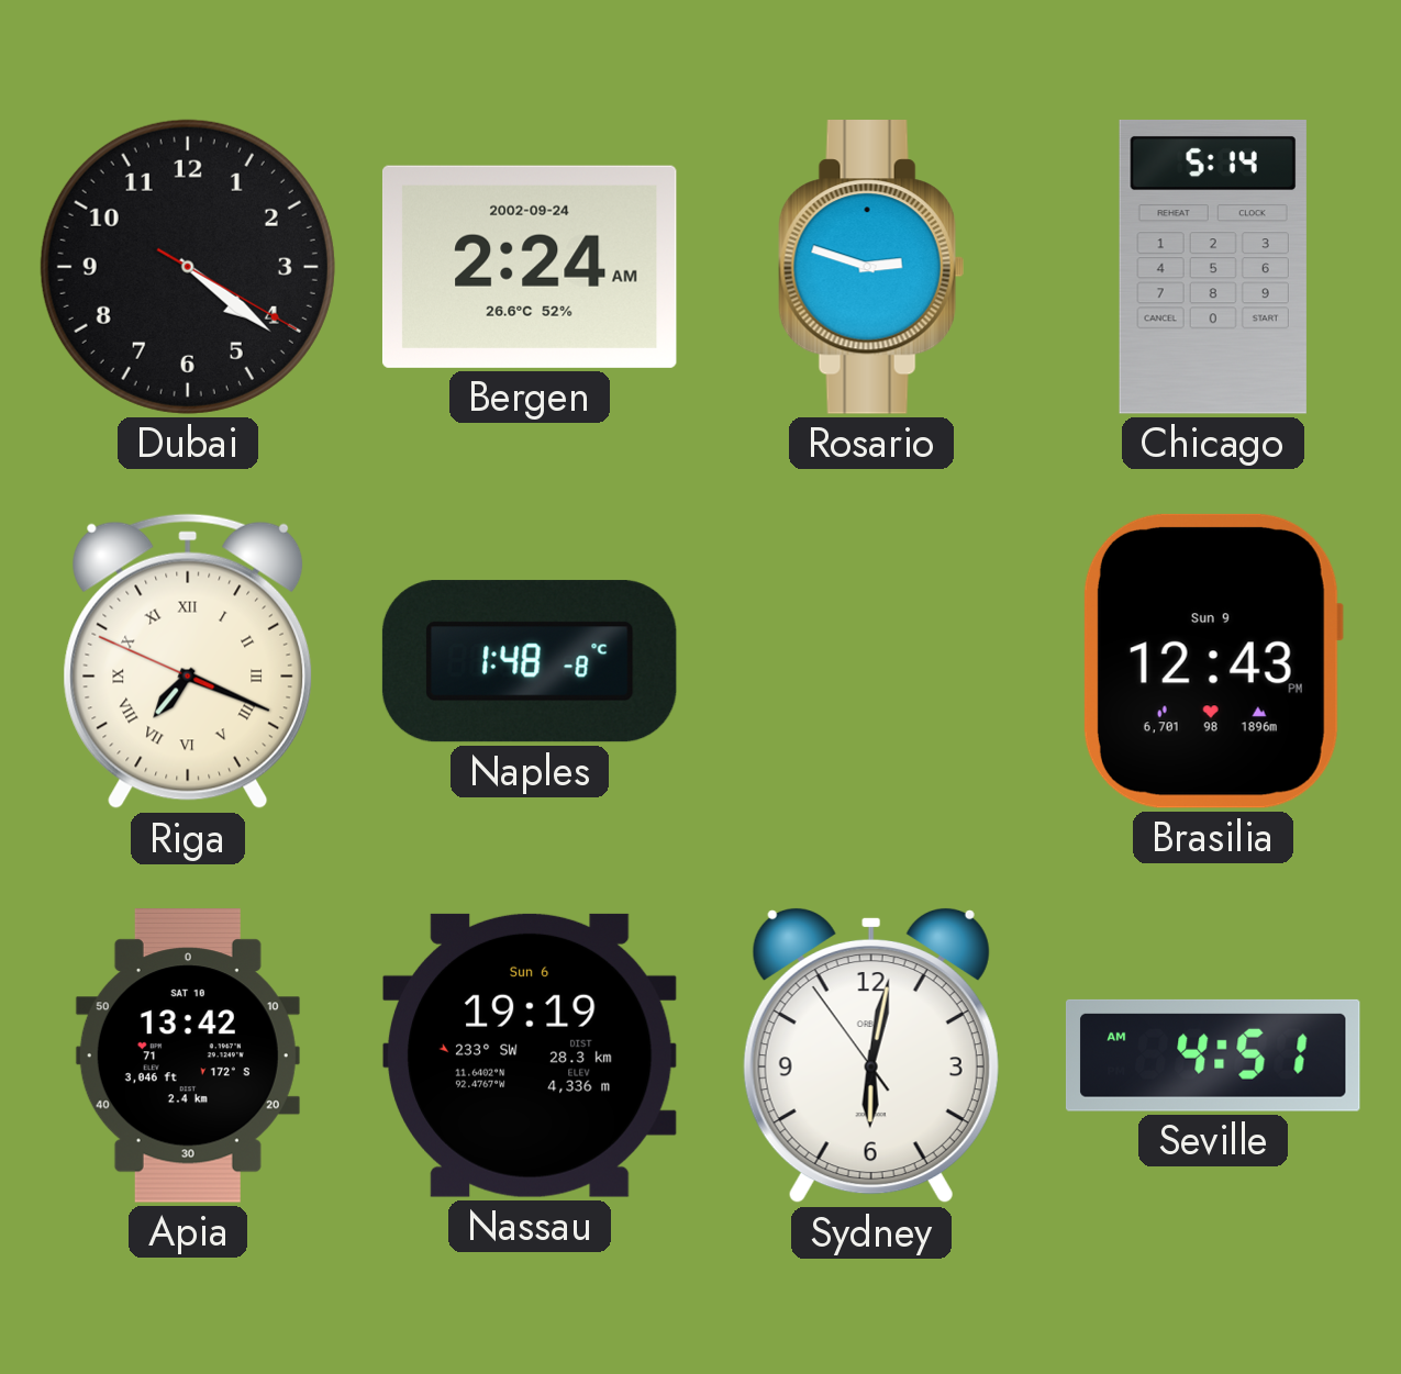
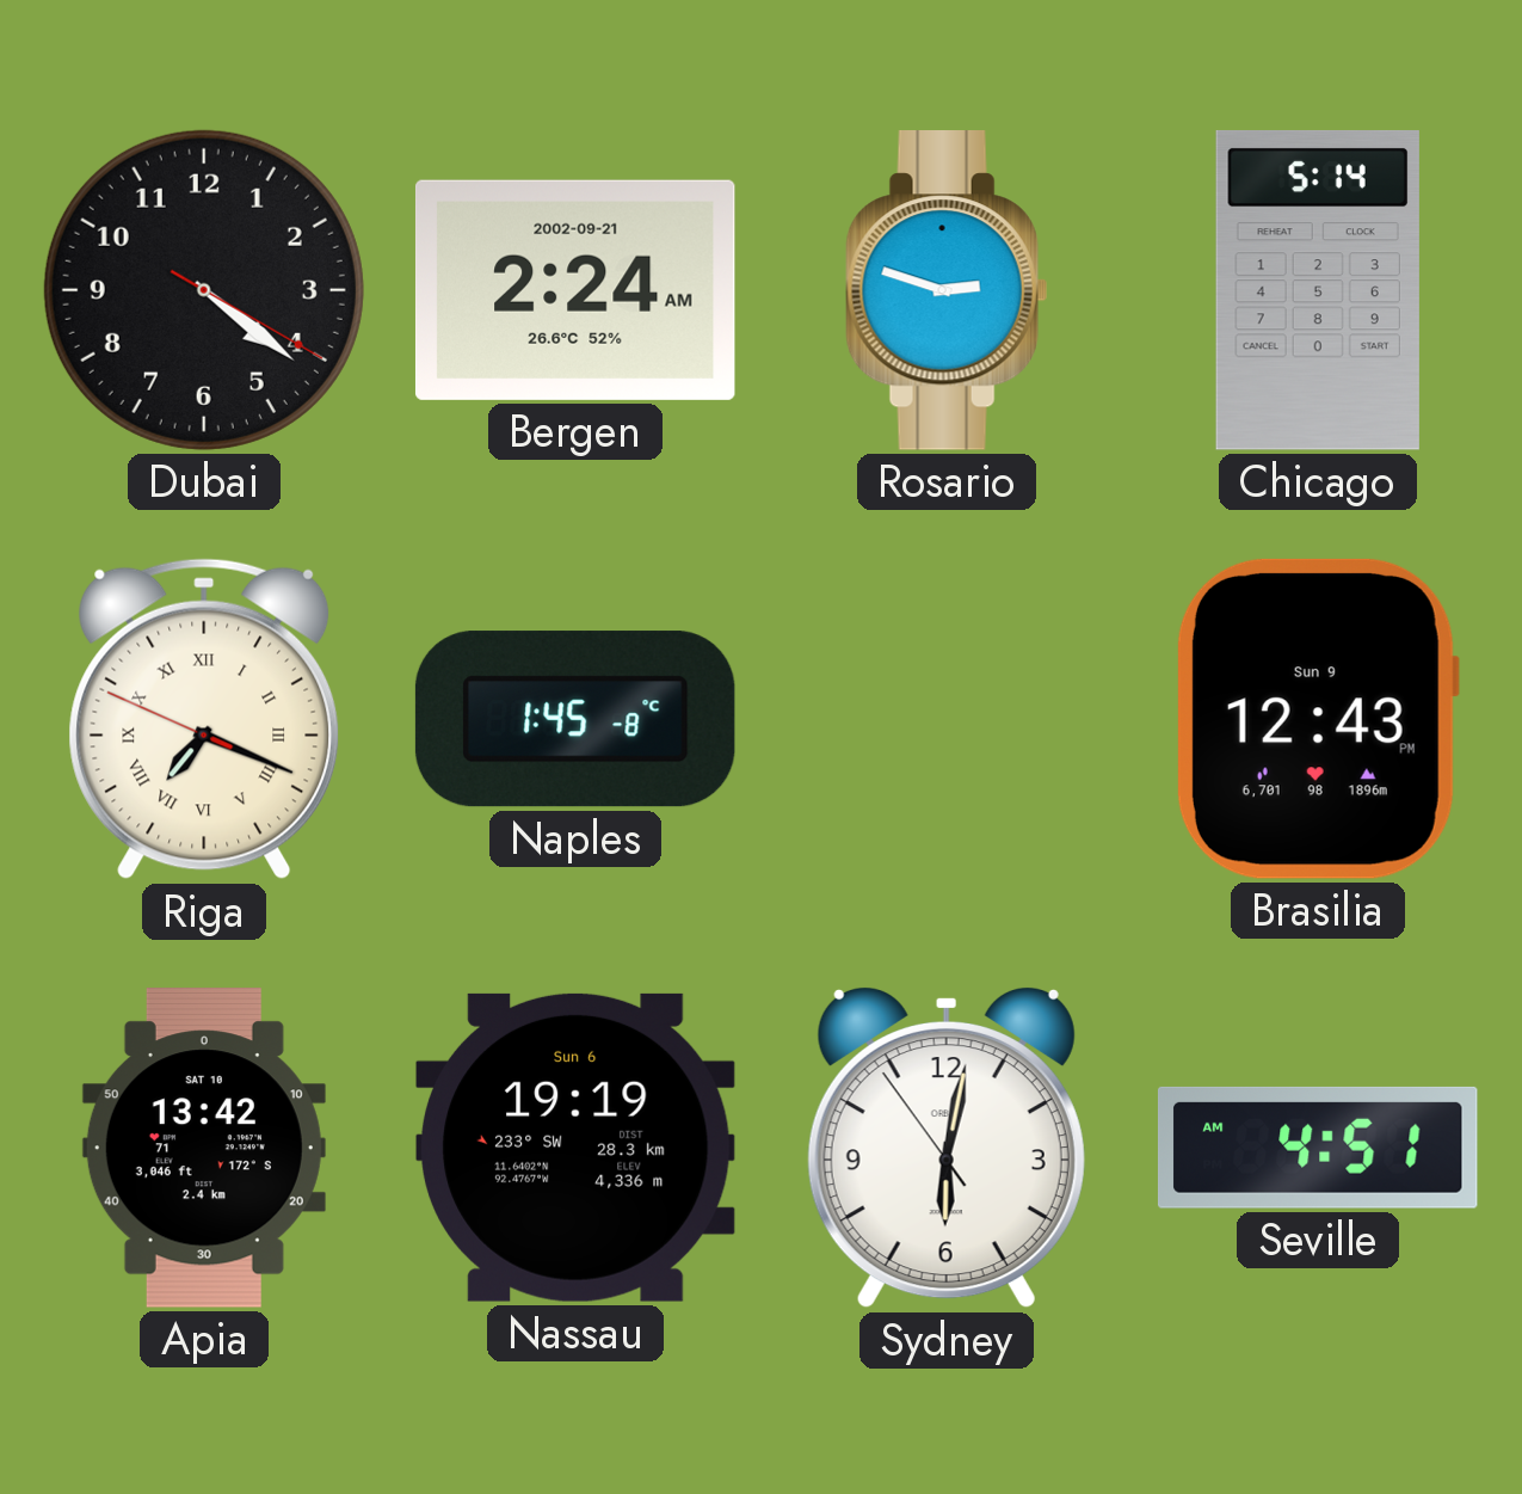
Bergen date: 2002-09-24 -> 2002-09-21
Naples: 1:48 -> 1:45
